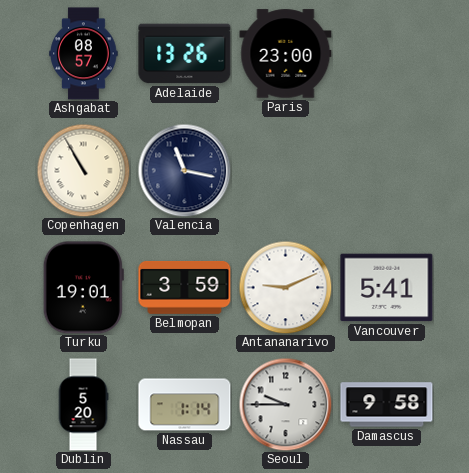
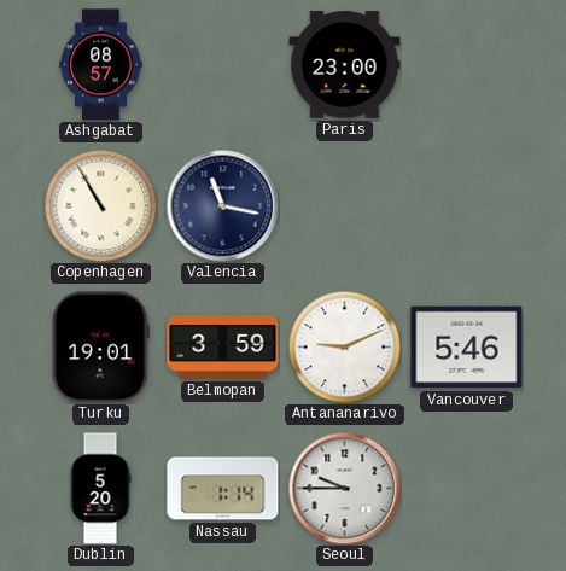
Adelaide: 13:26 -> none
Vancouver: 5:41 -> 5:46
Damascus: 9:58 -> none
